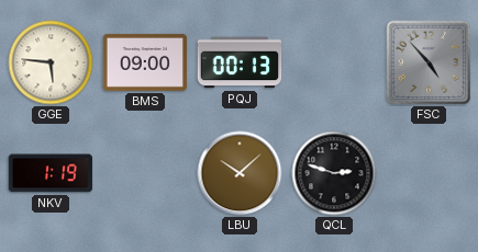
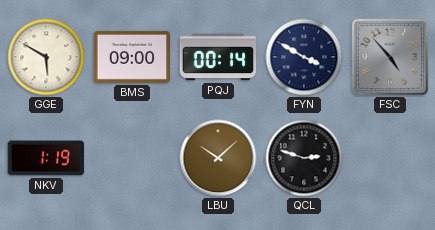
GGE: 5:46 -> 5:50
PQJ: 00:13 -> 00:14
FYN: none -> 3:50
